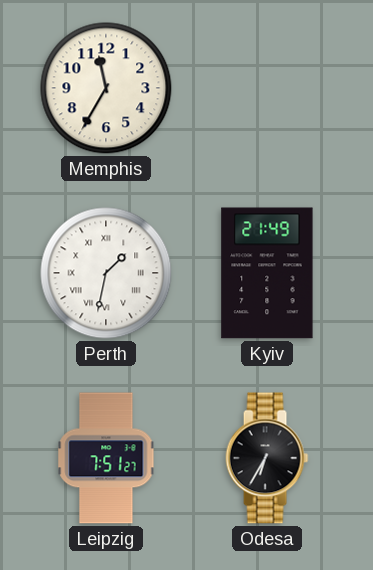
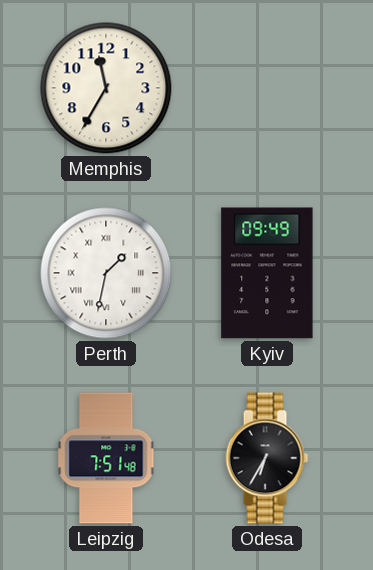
Kyiv: 21:49 -> 09:49
Leipzig: 7:51:27 -> 7:51:48
